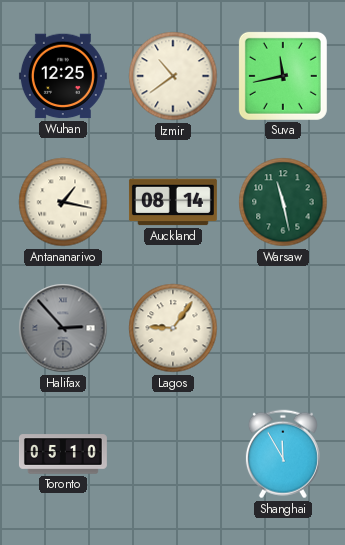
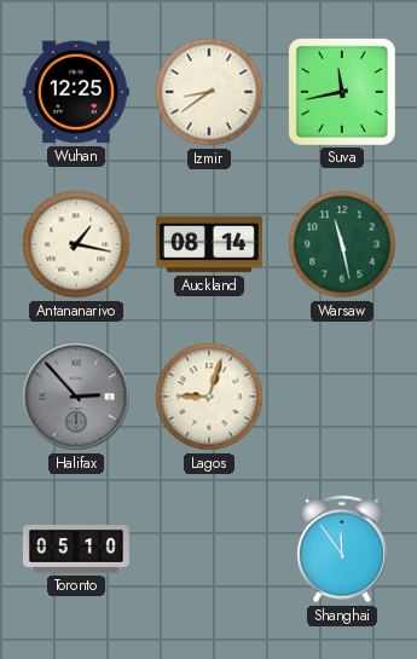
Izmir: 10:39 -> 8:39
Lagos: 9:06 -> 9:03
Shanghai: 11:55 -> 11:54
